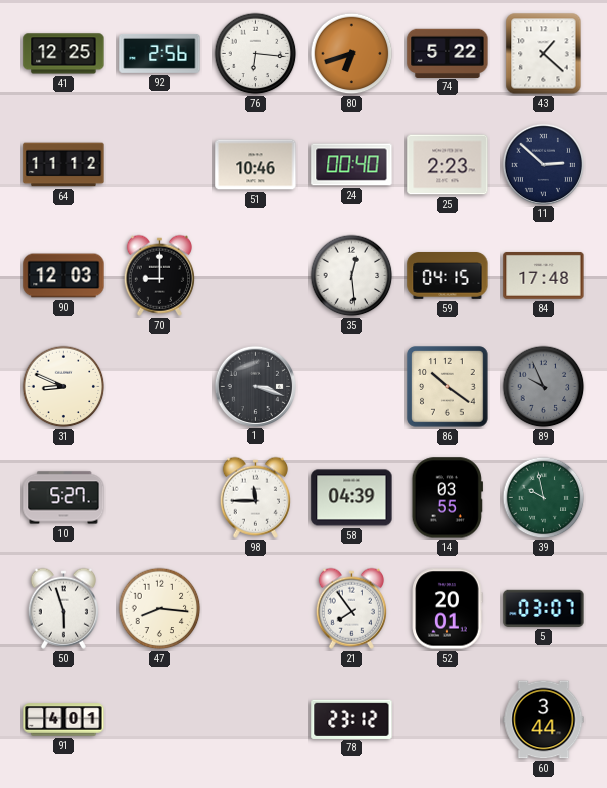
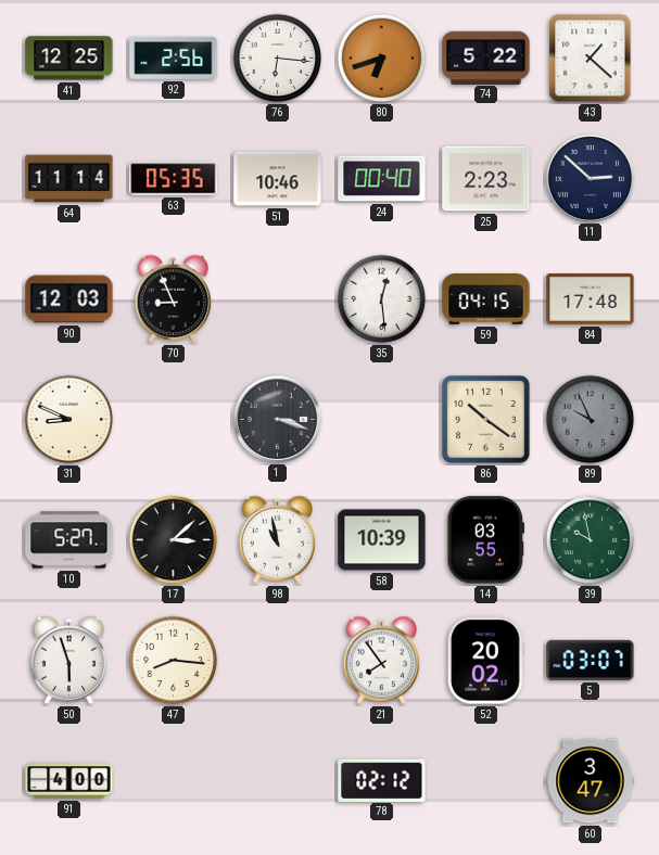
64: 11:12 -> 11:14
63: none -> 05:35
70: 9:00 -> 8:56
17: none -> 3:08
98: 11:45 -> 10:58
58: 04:39 -> 10:39
52: 20:01 -> 20:02
91: 4:01 -> 4:00
78: 23:12 -> 02:12
60: 3:44 -> 3:47
